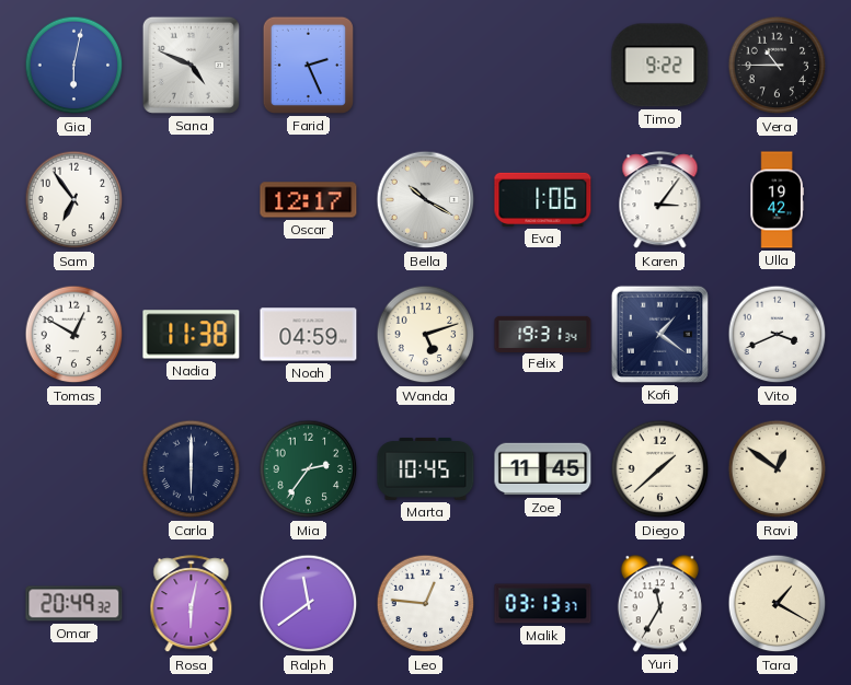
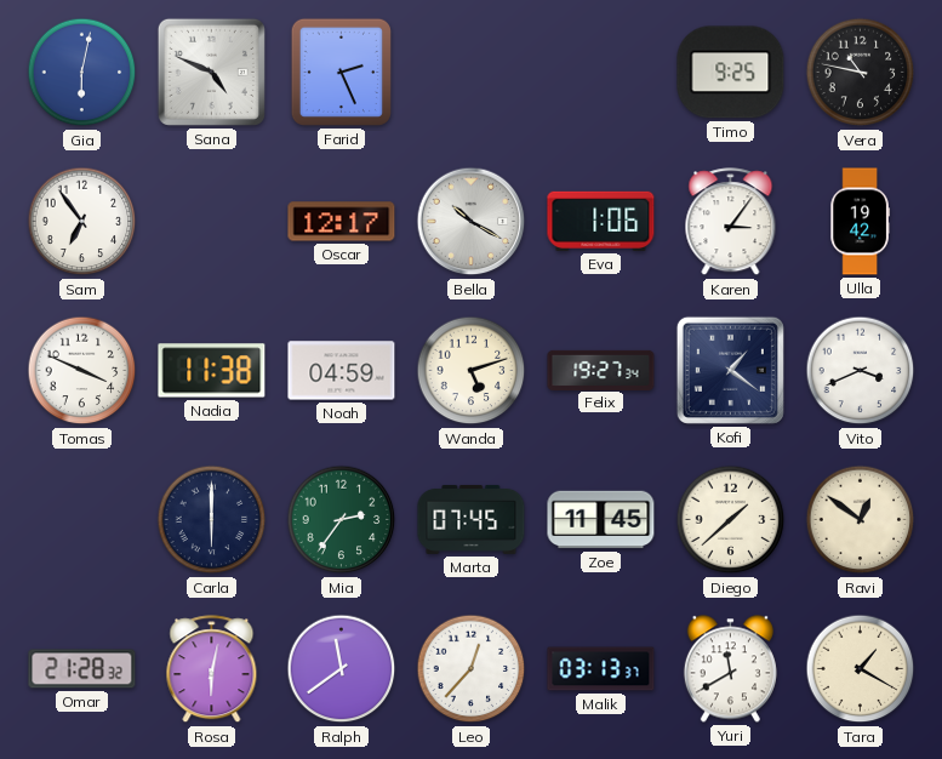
Timo: 9:22 -> 9:25
Vera: 10:45 -> 10:47
Tomas: 12:50 -> 3:49
Felix: 19:31 -> 19:27
Marta: 10:45 -> 07:45
Omar: 20:49 -> 21:28
Leo: 12:46 -> 12:37
Yuri: 11:35 -> 11:40
